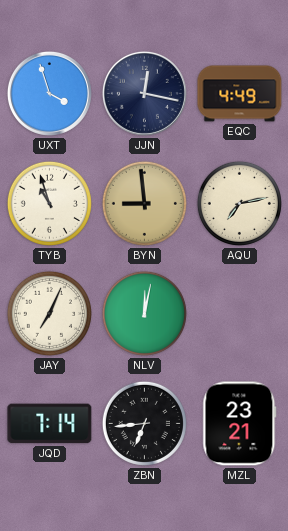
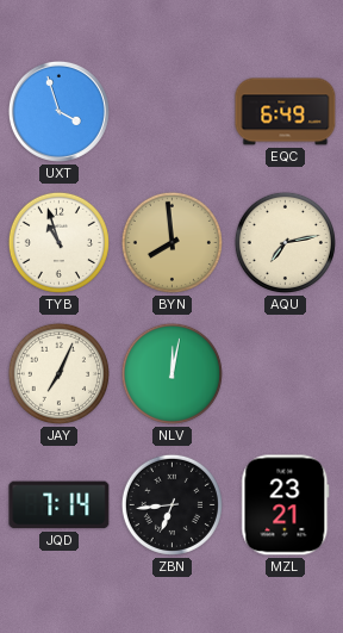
JJN: 12:17 -> none
EQC: 4:49 -> 6:49
BYN: 8:59 -> 7:59
